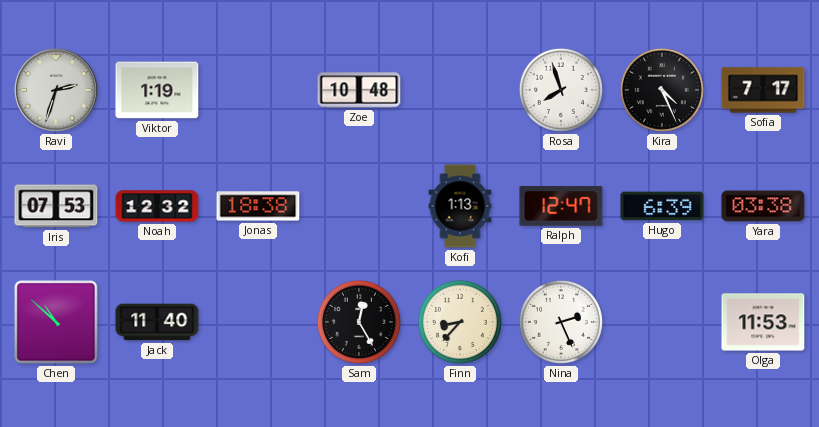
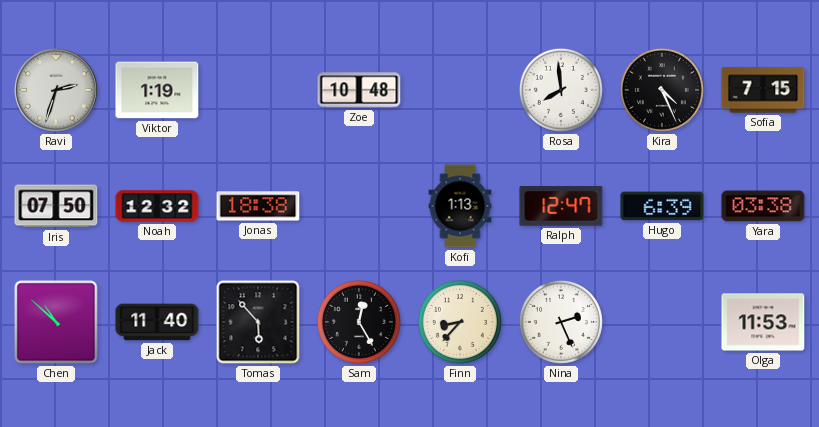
Rosa: 7:57 -> 7:59
Sofia: 7:17 -> 7:15
Iris: 07:53 -> 07:50
Tomas: none -> 5:53
